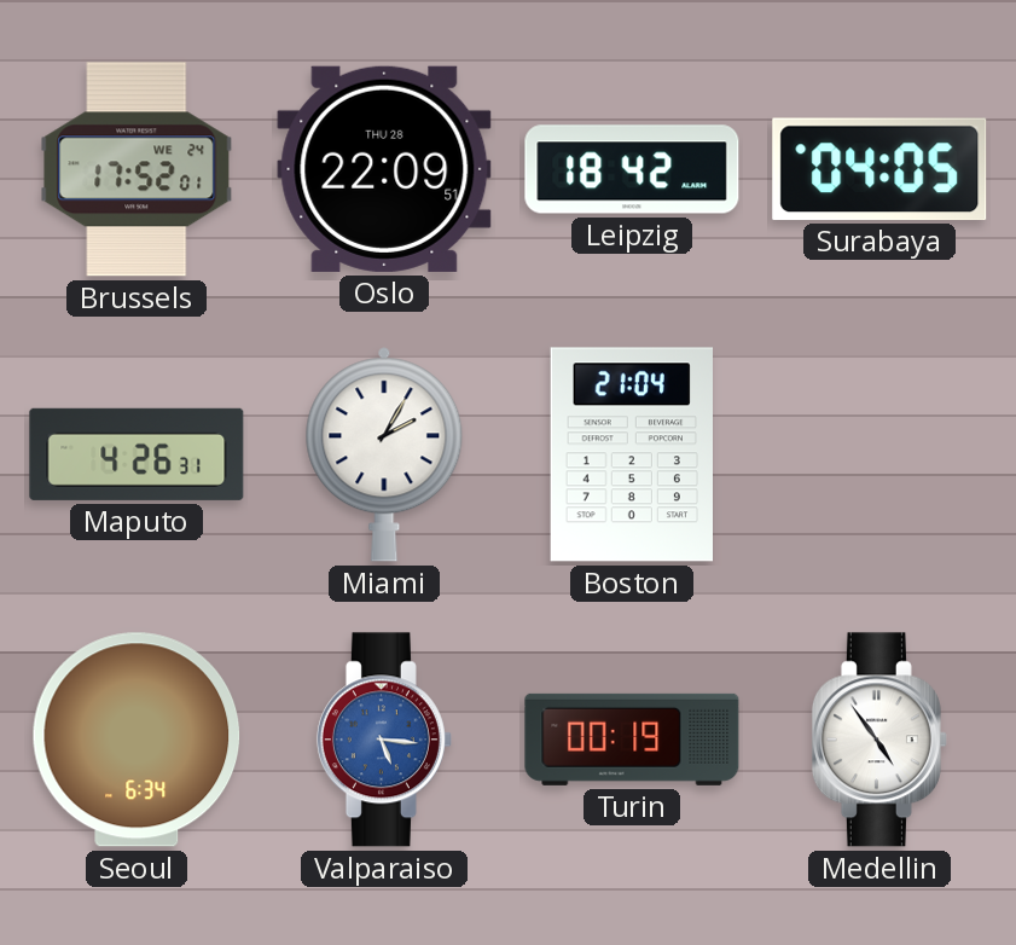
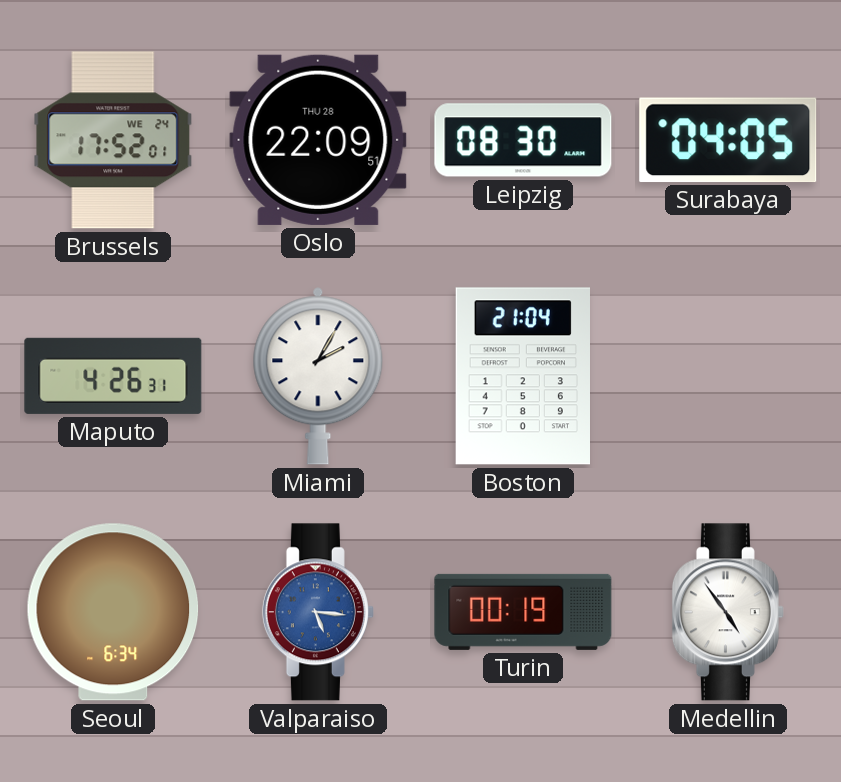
Leipzig: 18:42 -> 08:30
